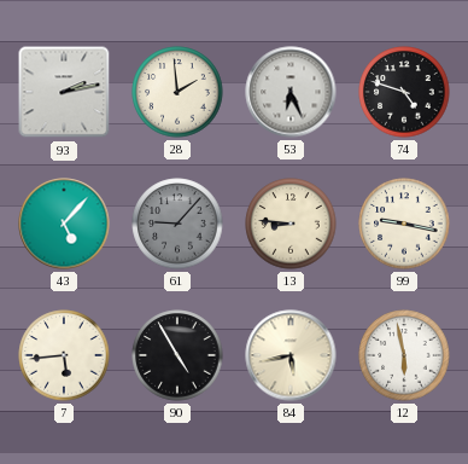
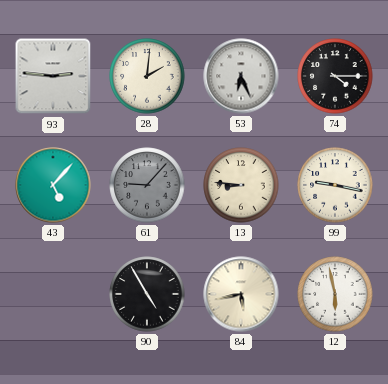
93: 2:13 -> 2:46
28: 1:59 -> 2:01
74: 4:48 -> 4:15
7: 5:44 -> none
